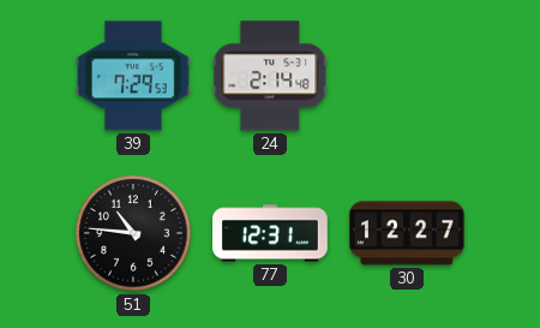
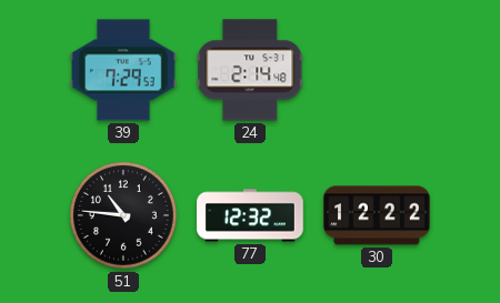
77: 12:31 -> 12:32
30: 12:27 -> 12:22
